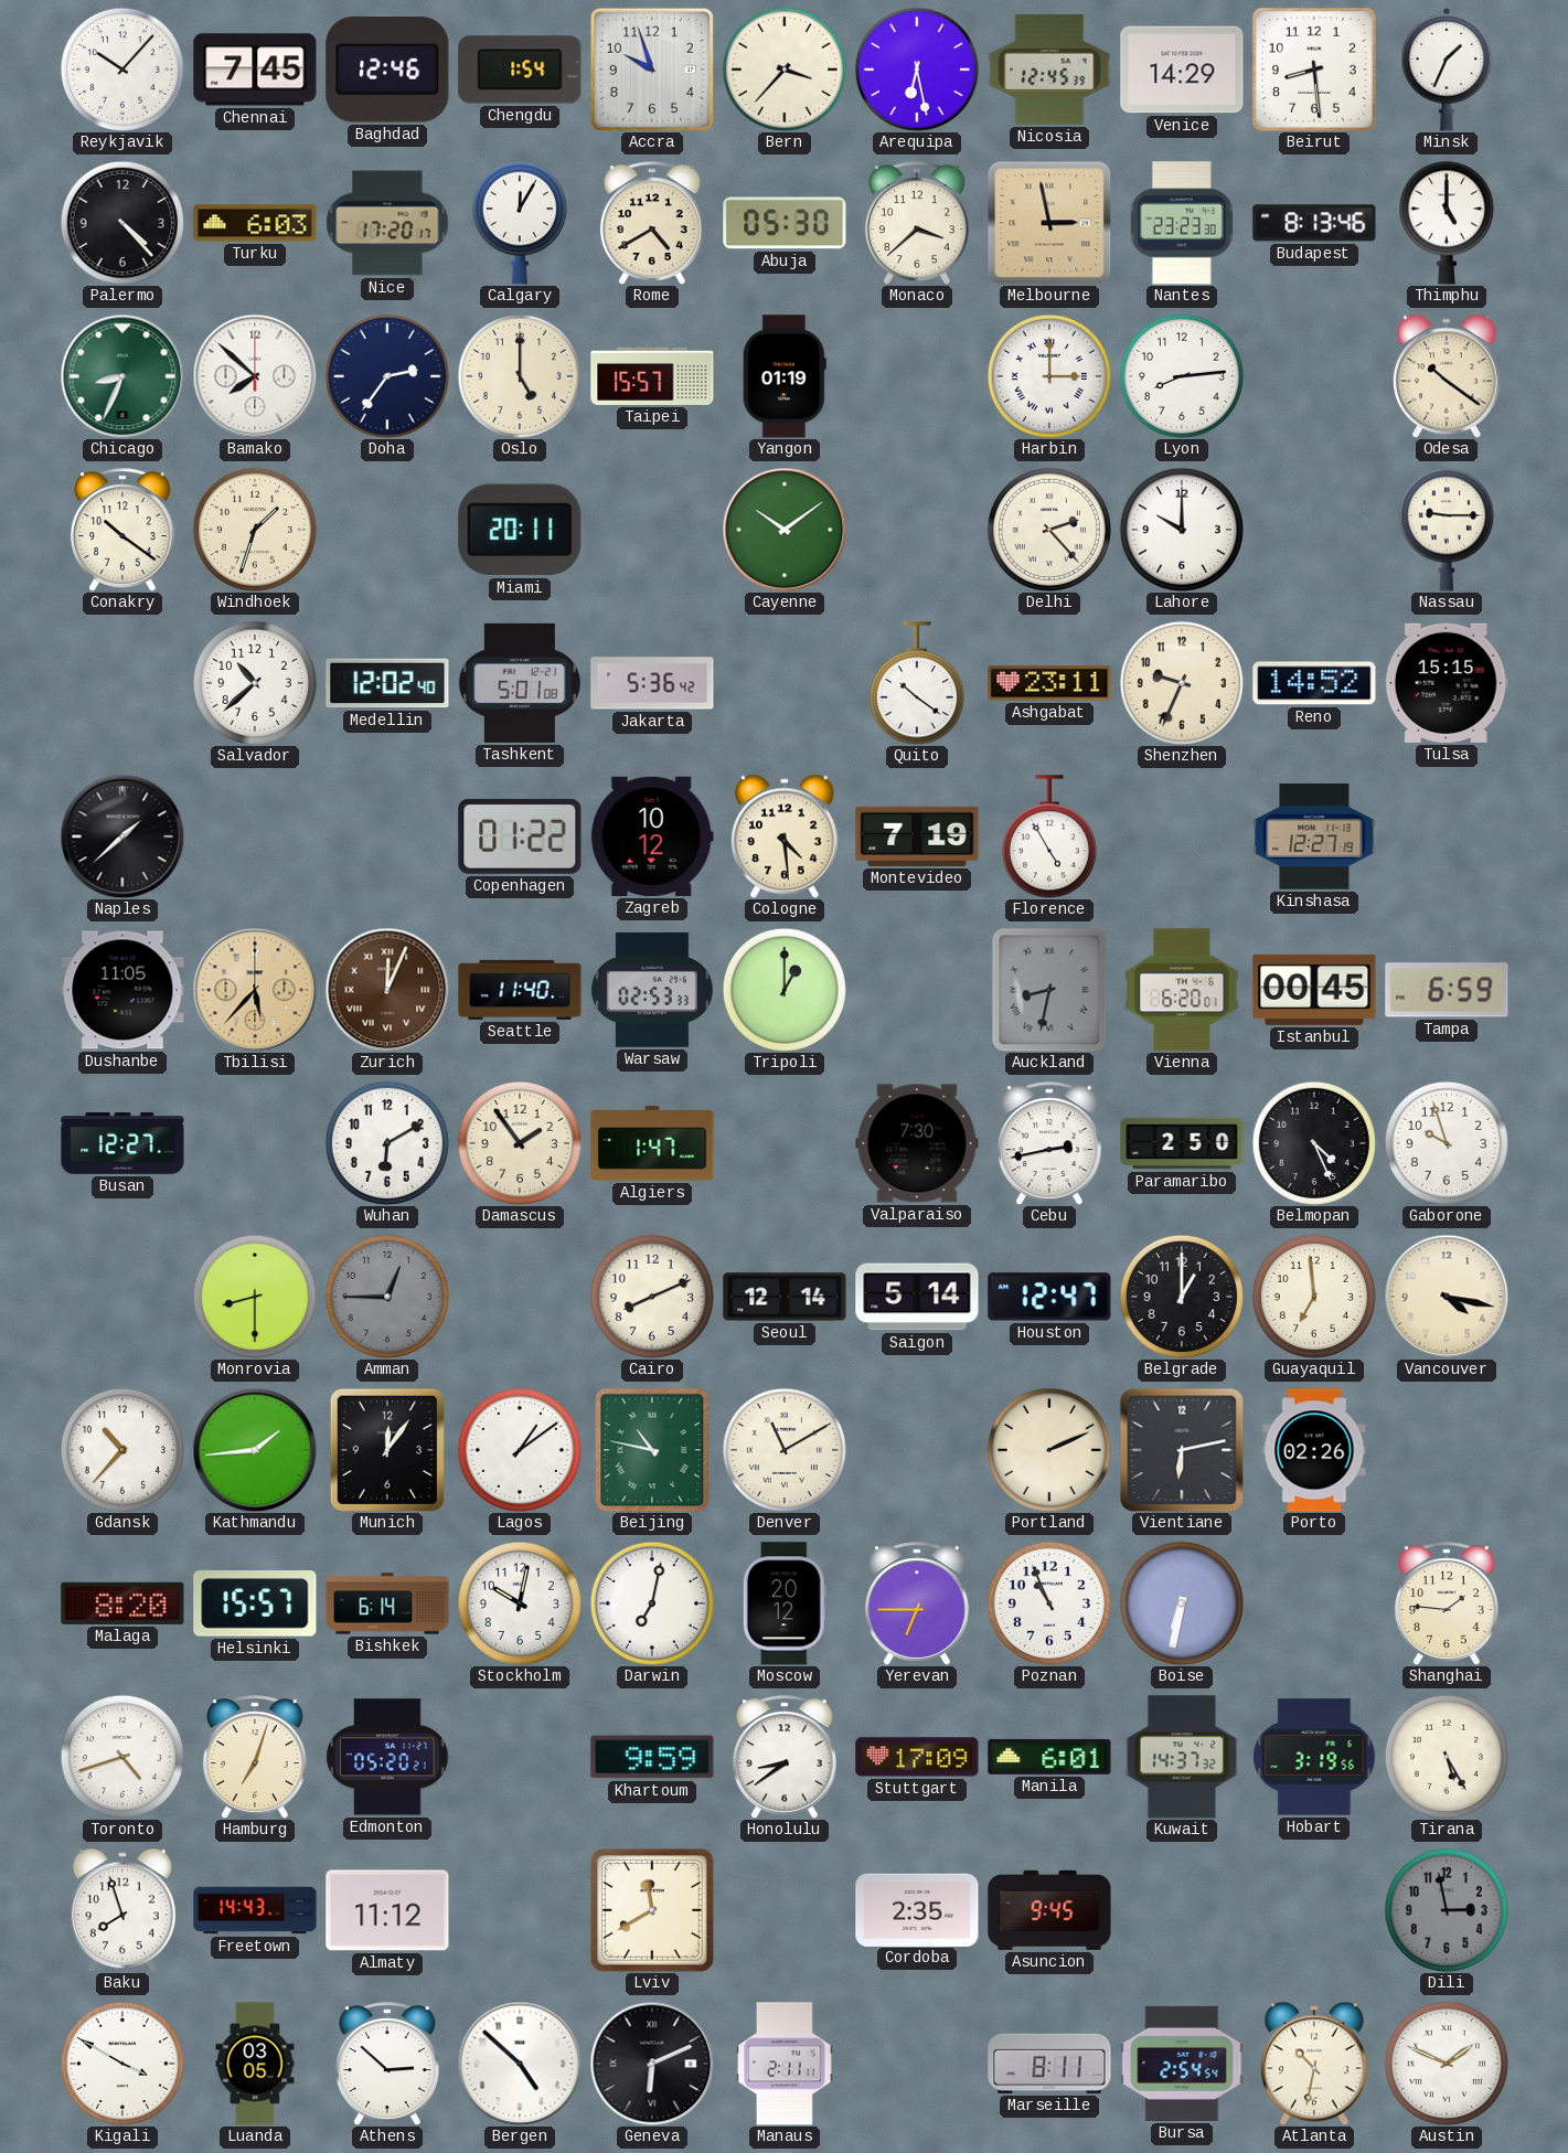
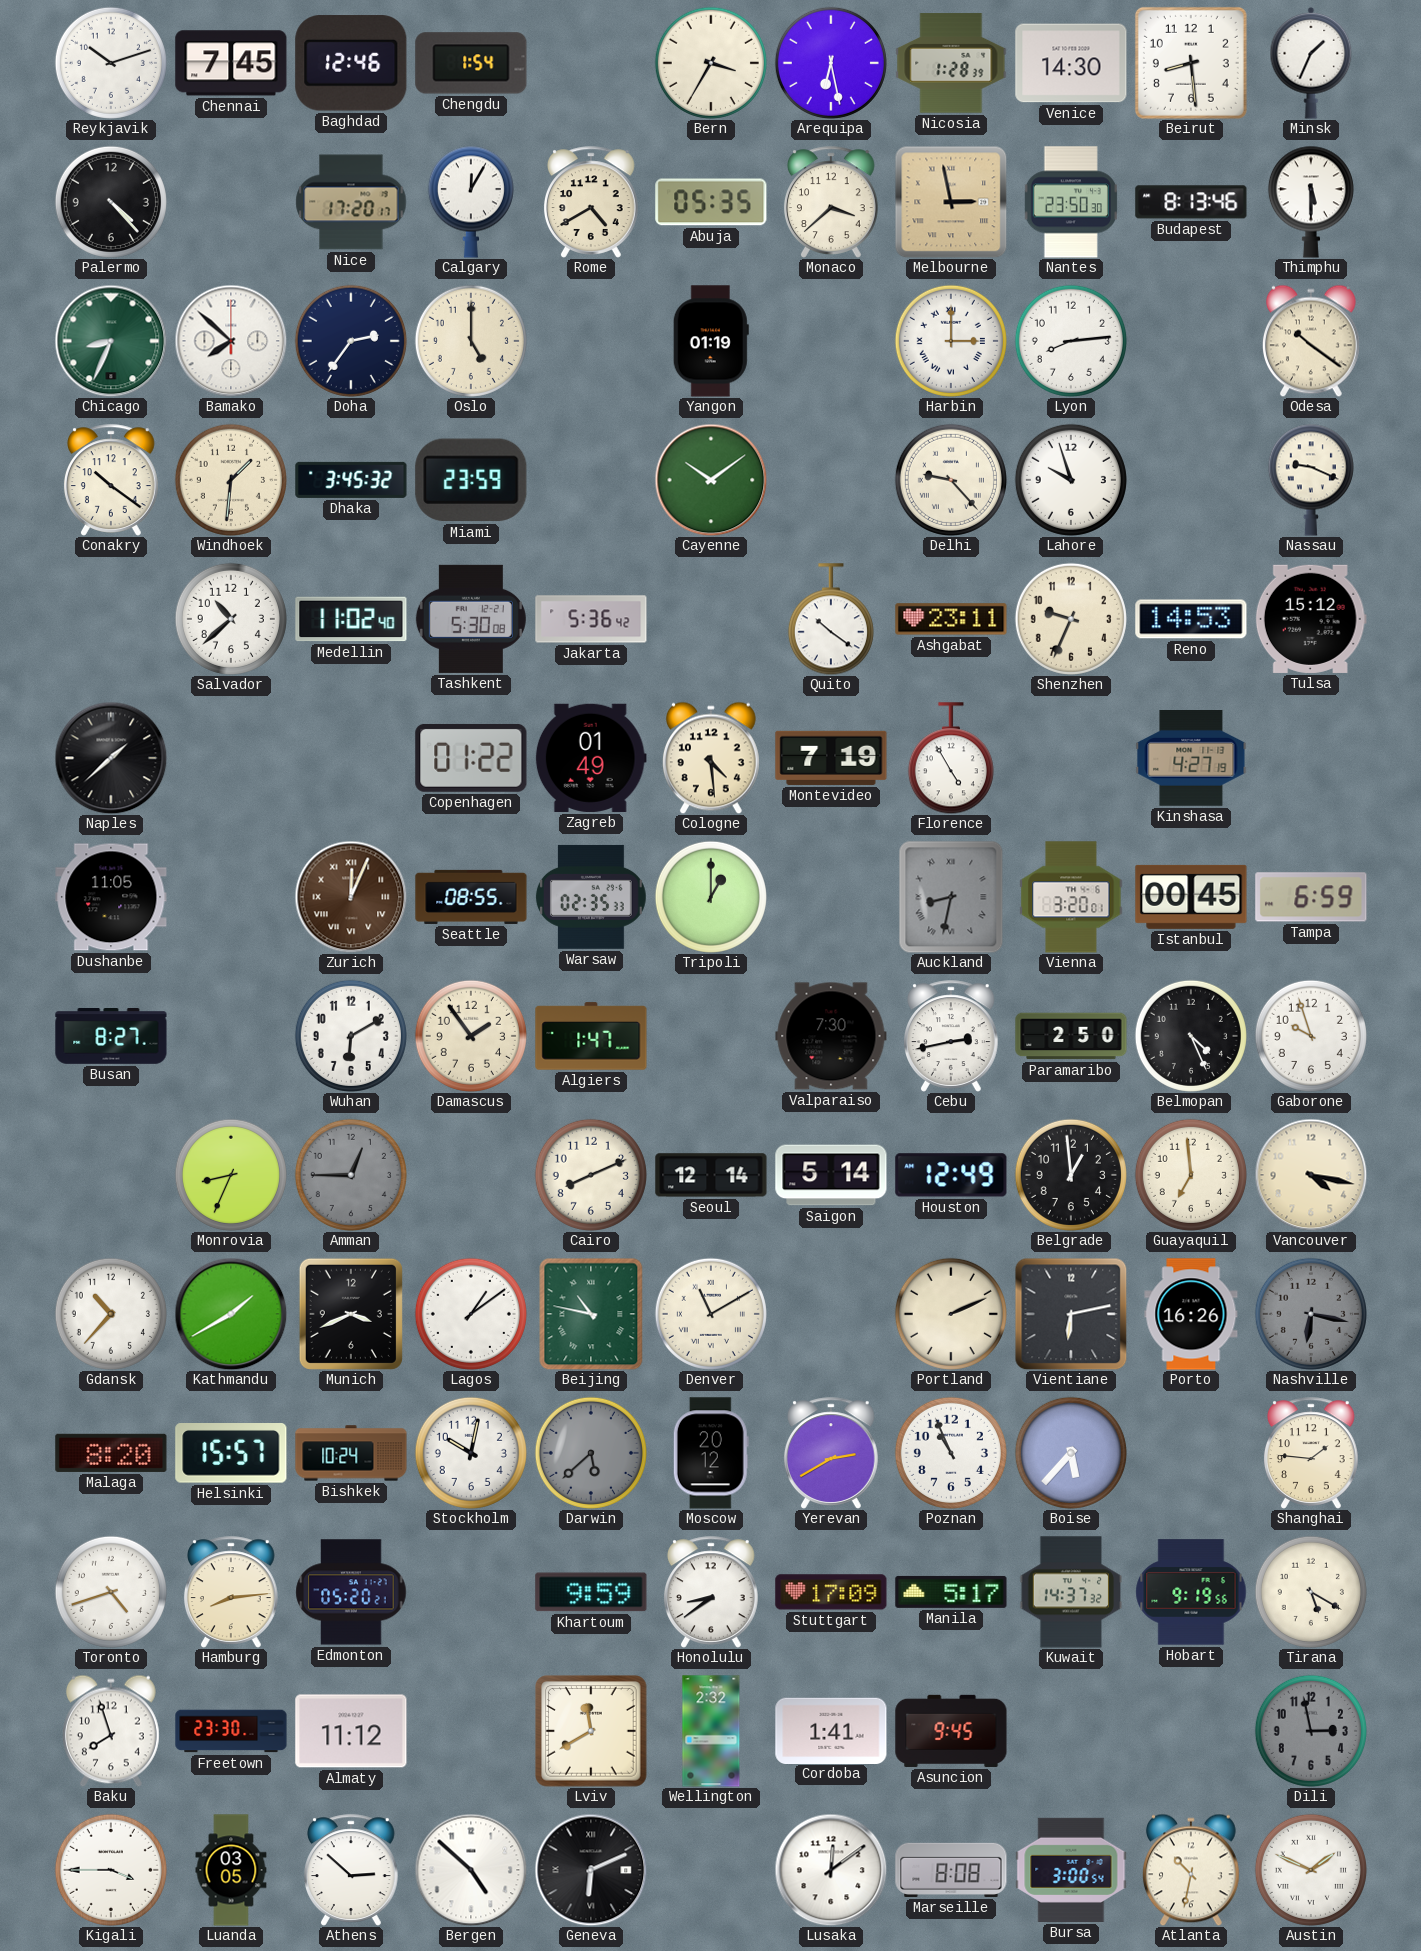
Reykjavik: 10:07 -> 10:12
Accra: 9:57 -> none
Bern: 3:37 -> 3:35
Nicosia: 12:45 -> 1:28
Venice: 14:29 -> 14:30
Turku: 6:03 -> none
Abuja: 05:30 -> 05:35
Nantes: 23:23 -> 23:50
Thimphu: 5:00 -> 5:30
Taipei: 15:57 -> none
Windhoek: 1:33 -> 1:31
Dhaka: none -> 3:45
Miami: 20:11 -> 23:59
Delhi: 2:23 -> 9:23
Lahore: 10:00 -> 9:57
Nassau: 9:15 -> 9:19
Medellin: 12:02 -> 11:02
Tashkent: 5:01 -> 5:30
Reno: 14:52 -> 14:53
Tulsa: 15:15 -> 15:12
Zagreb: 10:12 -> 01:49
Kinshasa: 12:27 -> 4:27
Tbilisi: 5:37 -> none
Seattle: 11:40 -> 08:55
Warsaw: 02:53 -> 02:35
Vienna: 6:20 -> 3:20
Busan: 12:27 -> 8:27
Monrovia: 8:30 -> 8:34
Houston: 12:47 -> 12:49
Belgrade: 1:00 -> 12:59
Kathmandu: 1:44 -> 1:40
Munich: 12:06 -> 3:41
Porto: 02:26 -> 16:26
Nashville: none -> 6:17
Bishkek: 6:14 -> 10:24
Darwin: 7:02 -> 5:38
Darwin dial: white -> grey
Yerevan: 6:45 -> 2:40
Boise: 6:32 -> 5:37
Hamburg: 7:03 -> 8:14
Manila: 6:01 -> 5:17
Hobart: 3:19 -> 9:19
Tirana: 5:25 -> 5:20
Freetown: 14:43 -> 23:30
Wellington: none -> 2:32
Cordoba: 2:35 -> 1:41
Kigali: 3:50 -> 3:45
Manaus: 2:11 -> none
Lusaka: none -> 12:09
Marseille: 8:11 -> 8:08
Bursa: 2:54 -> 3:00
